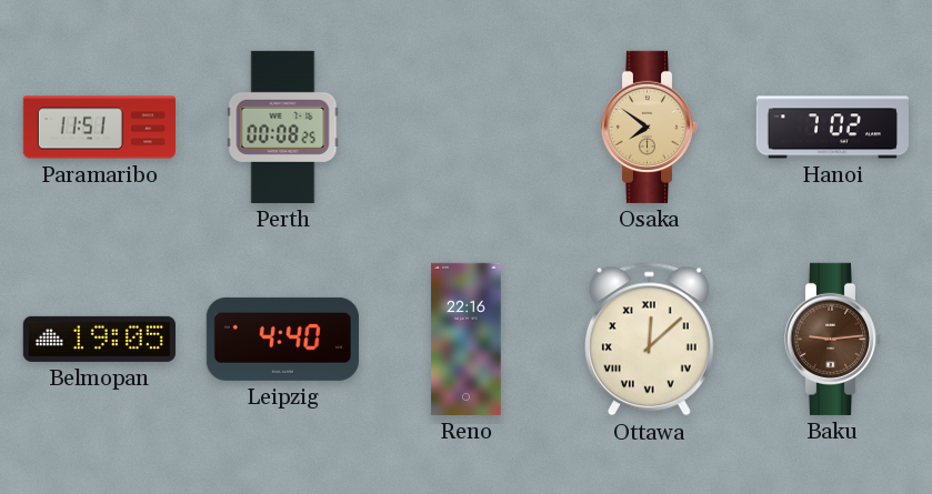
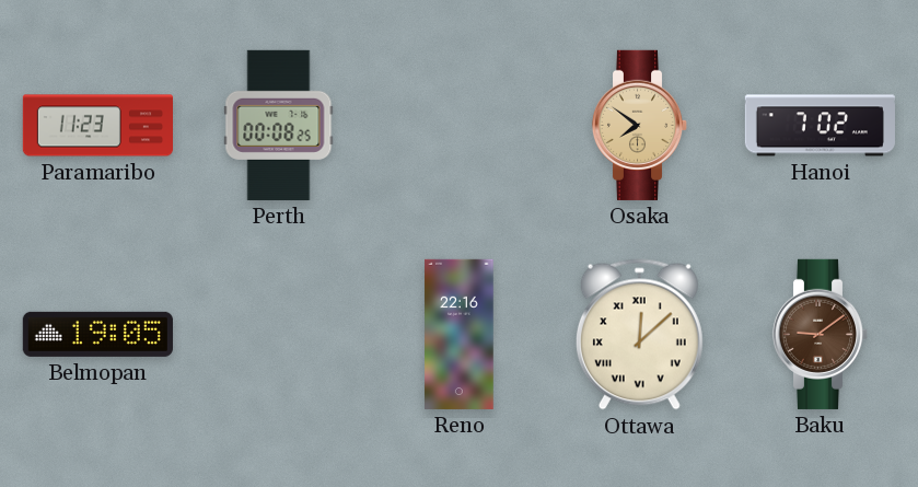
Paramaribo: 11:51 -> 11:23
Leipzig: 4:40 -> none
Baku: 9:14 -> 9:09
